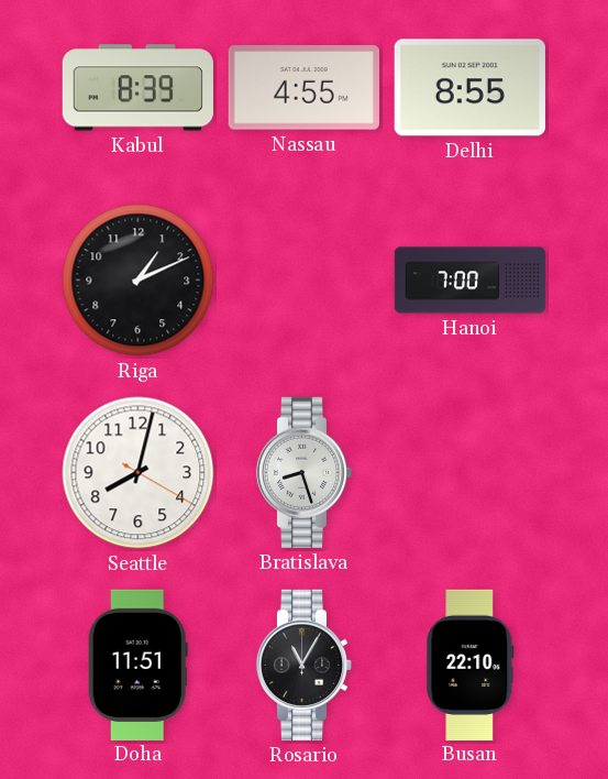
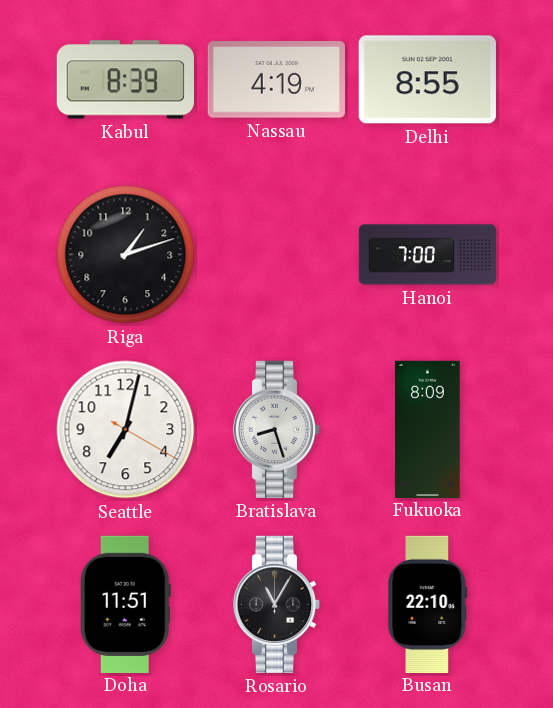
Nassau: 4:55 -> 4:19
Riga: 1:11 -> 1:12
Seattle: 8:02 -> 7:02
Fukuoka: none -> 8:09
